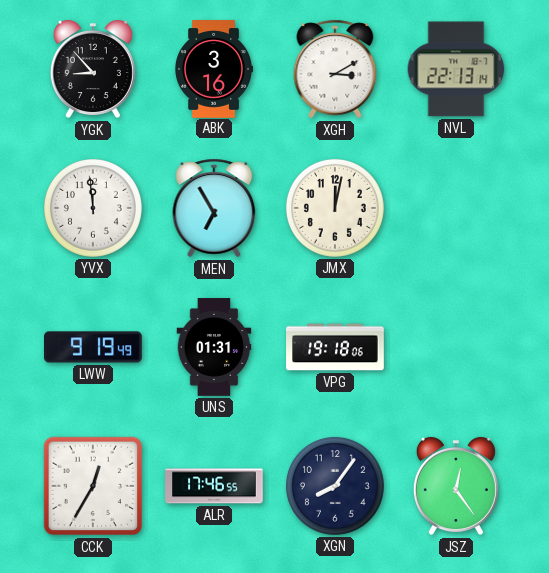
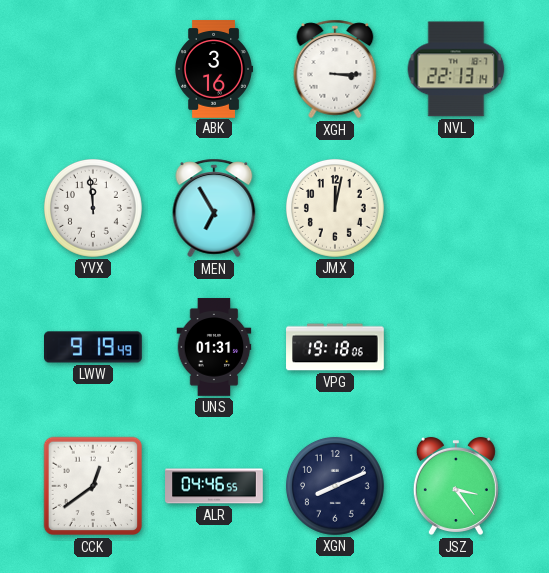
YGK: 8:53 -> none
XGH: 3:10 -> 3:15
CCK: 12:35 -> 12:39
ALR: 17:46 -> 04:46
XGN: 8:06 -> 8:11
JSZ: 12:24 -> 3:24
